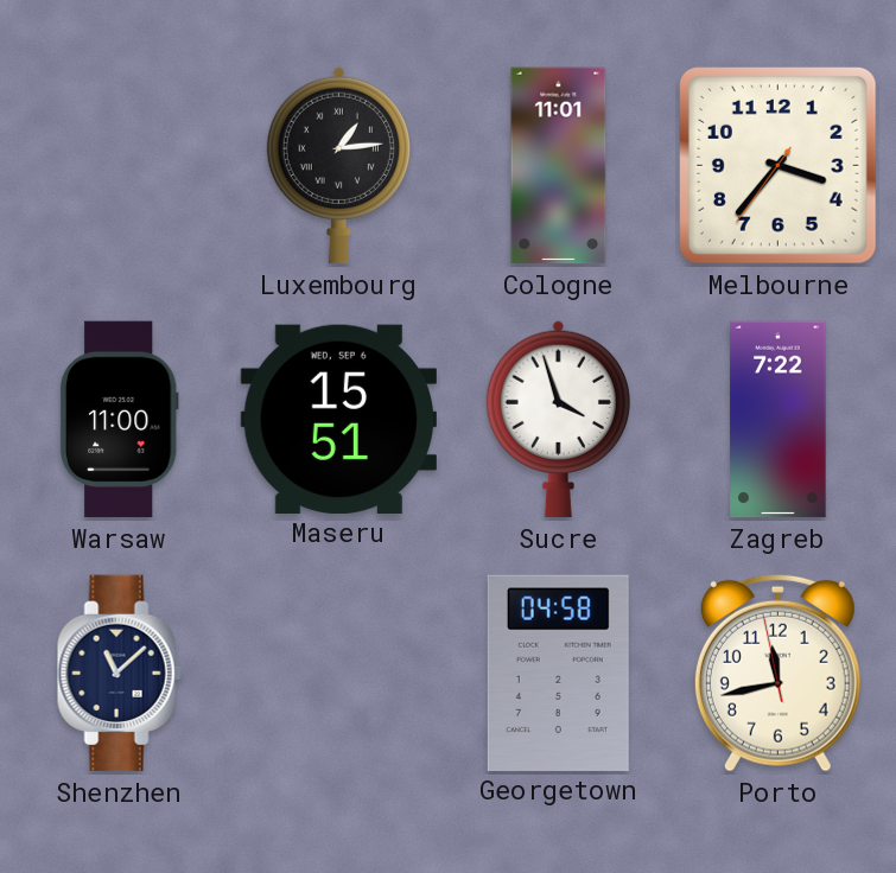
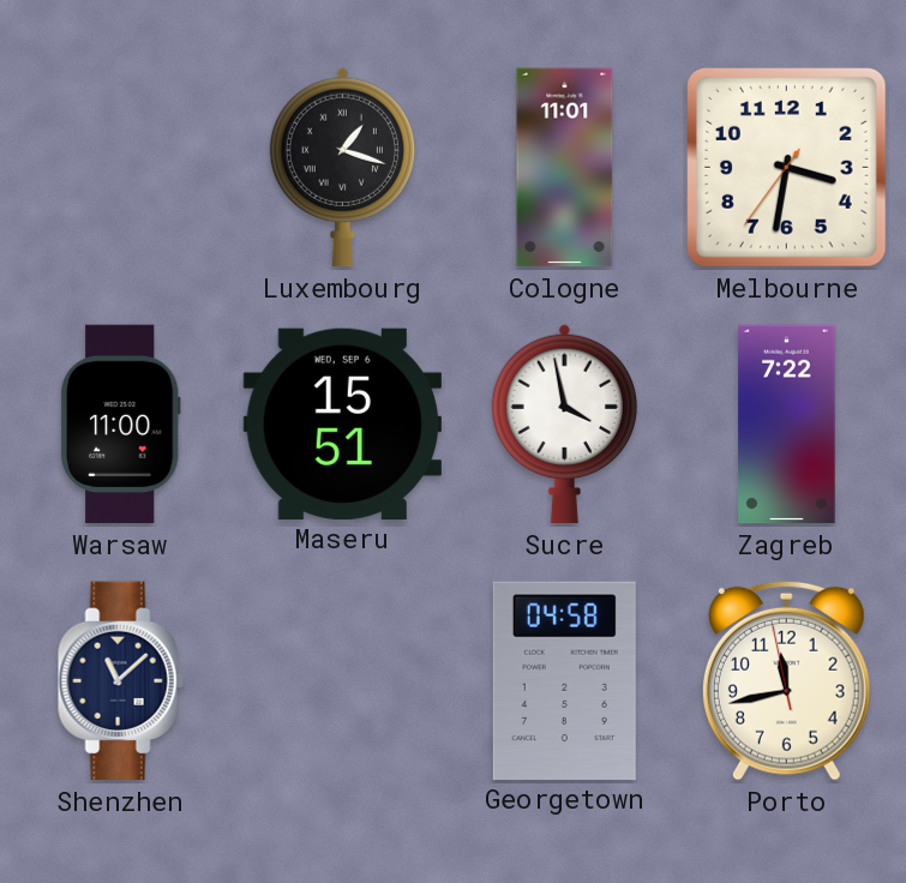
Luxembourg: 1:14 -> 1:18
Melbourne: 3:36 -> 3:31
Sucre: 3:57 -> 3:58
